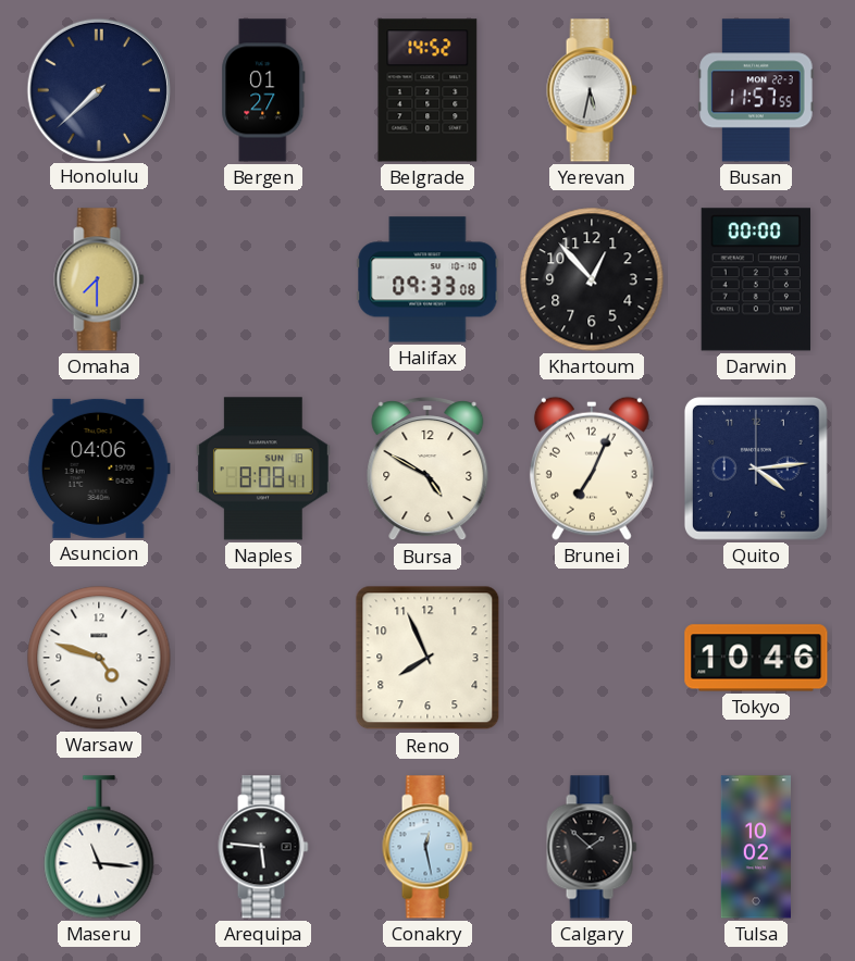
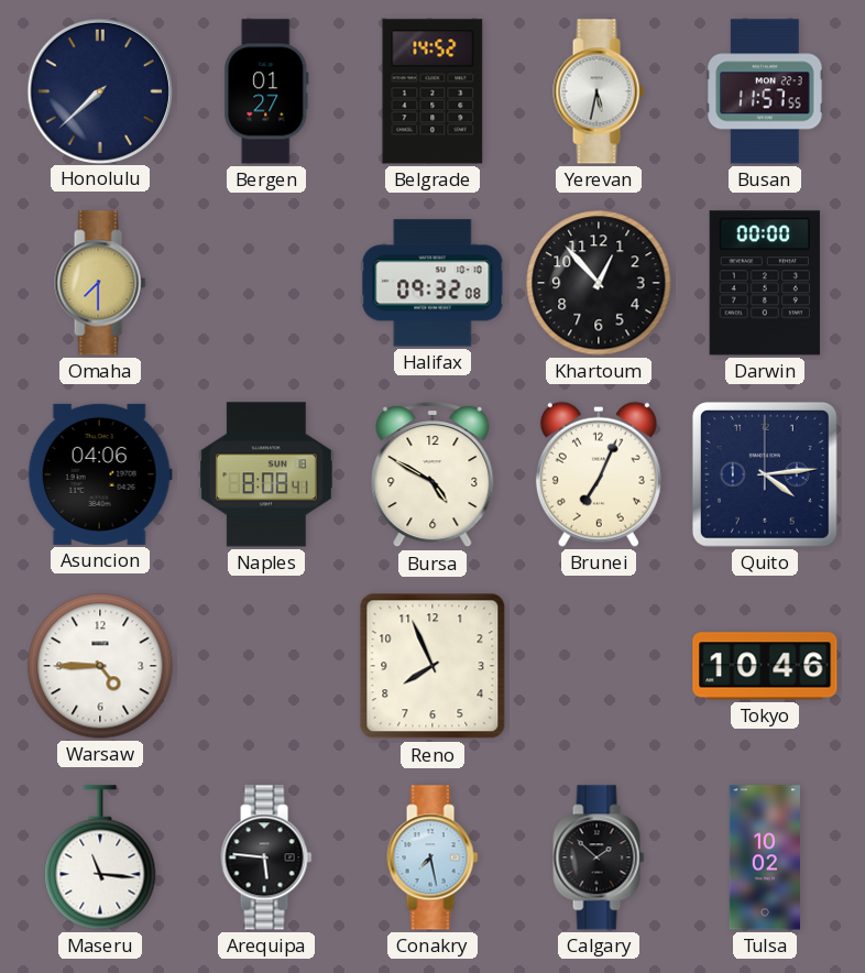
Halifax: 09:33 -> 09:32
Warsaw: 4:48 -> 4:45
Conakry: 12:28 -> 7:28
